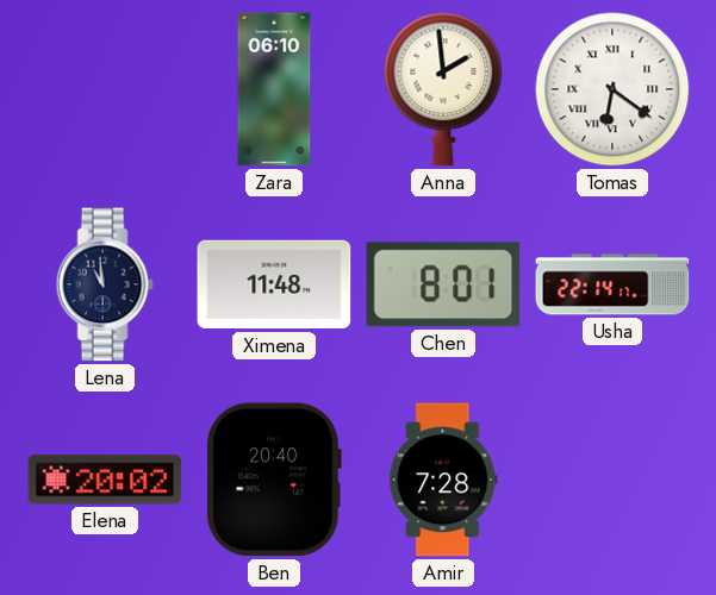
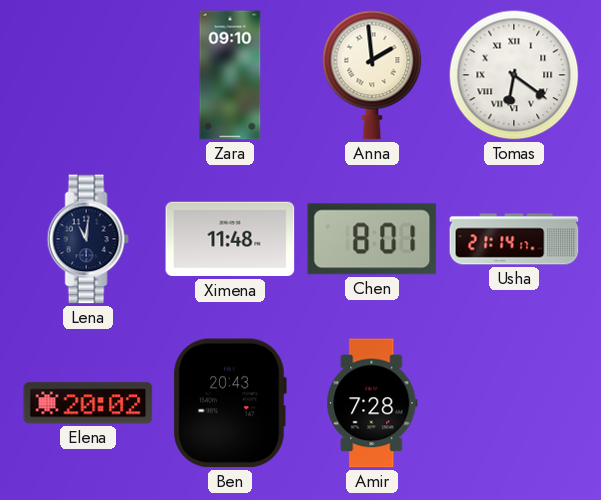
Zara: 06:10 -> 09:10
Lena: 10:59 -> 11:01
Usha: 22:14 -> 21:14
Ben: 20:40 -> 20:43
